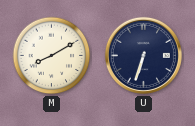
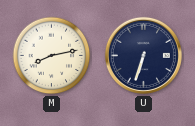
M: 8:10 -> 8:13
